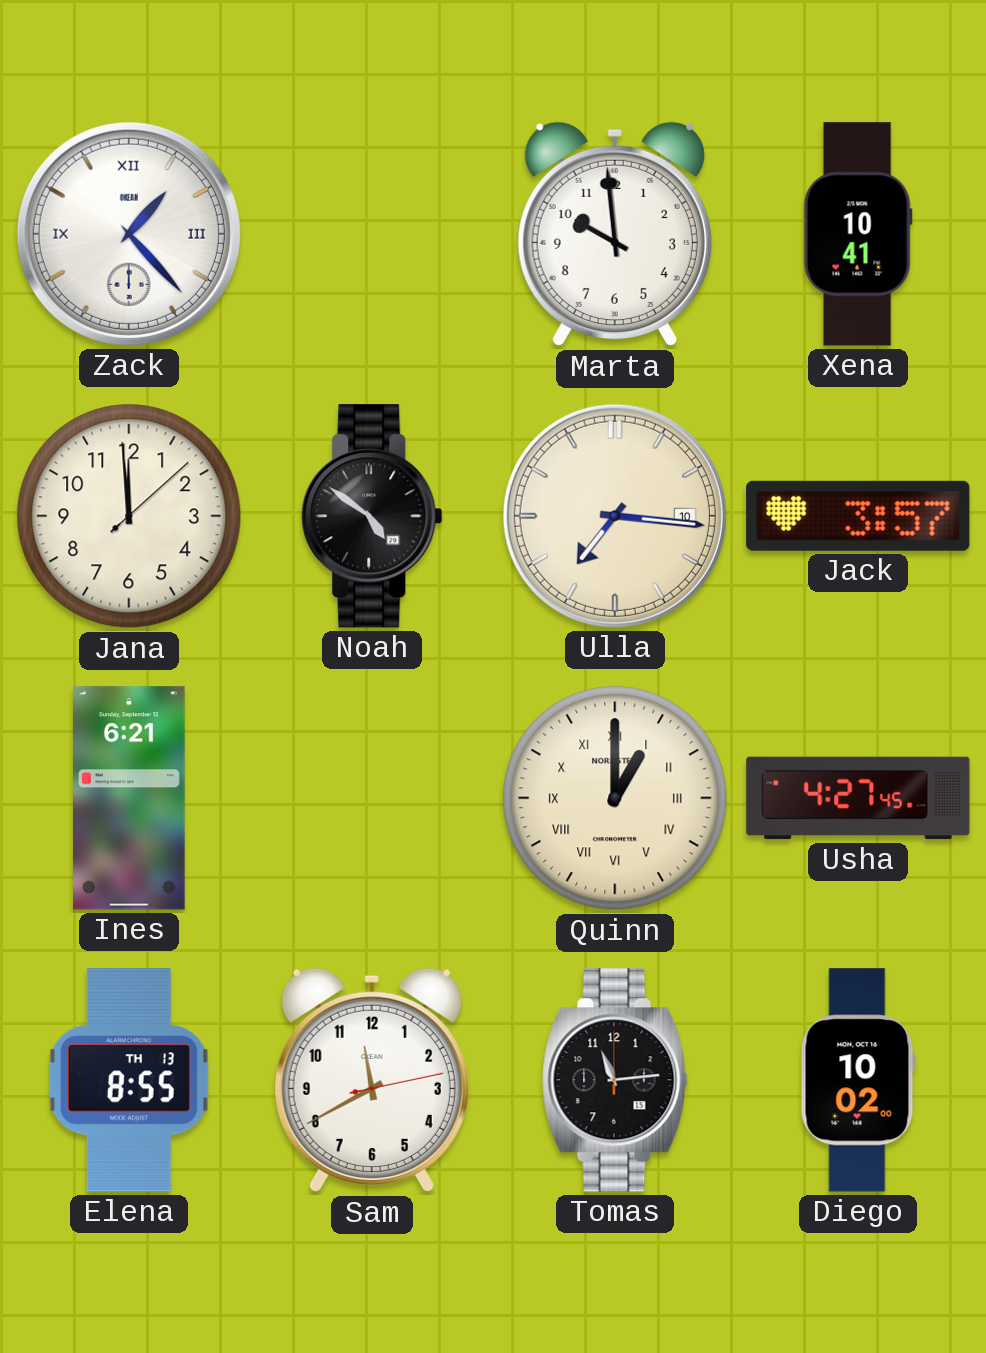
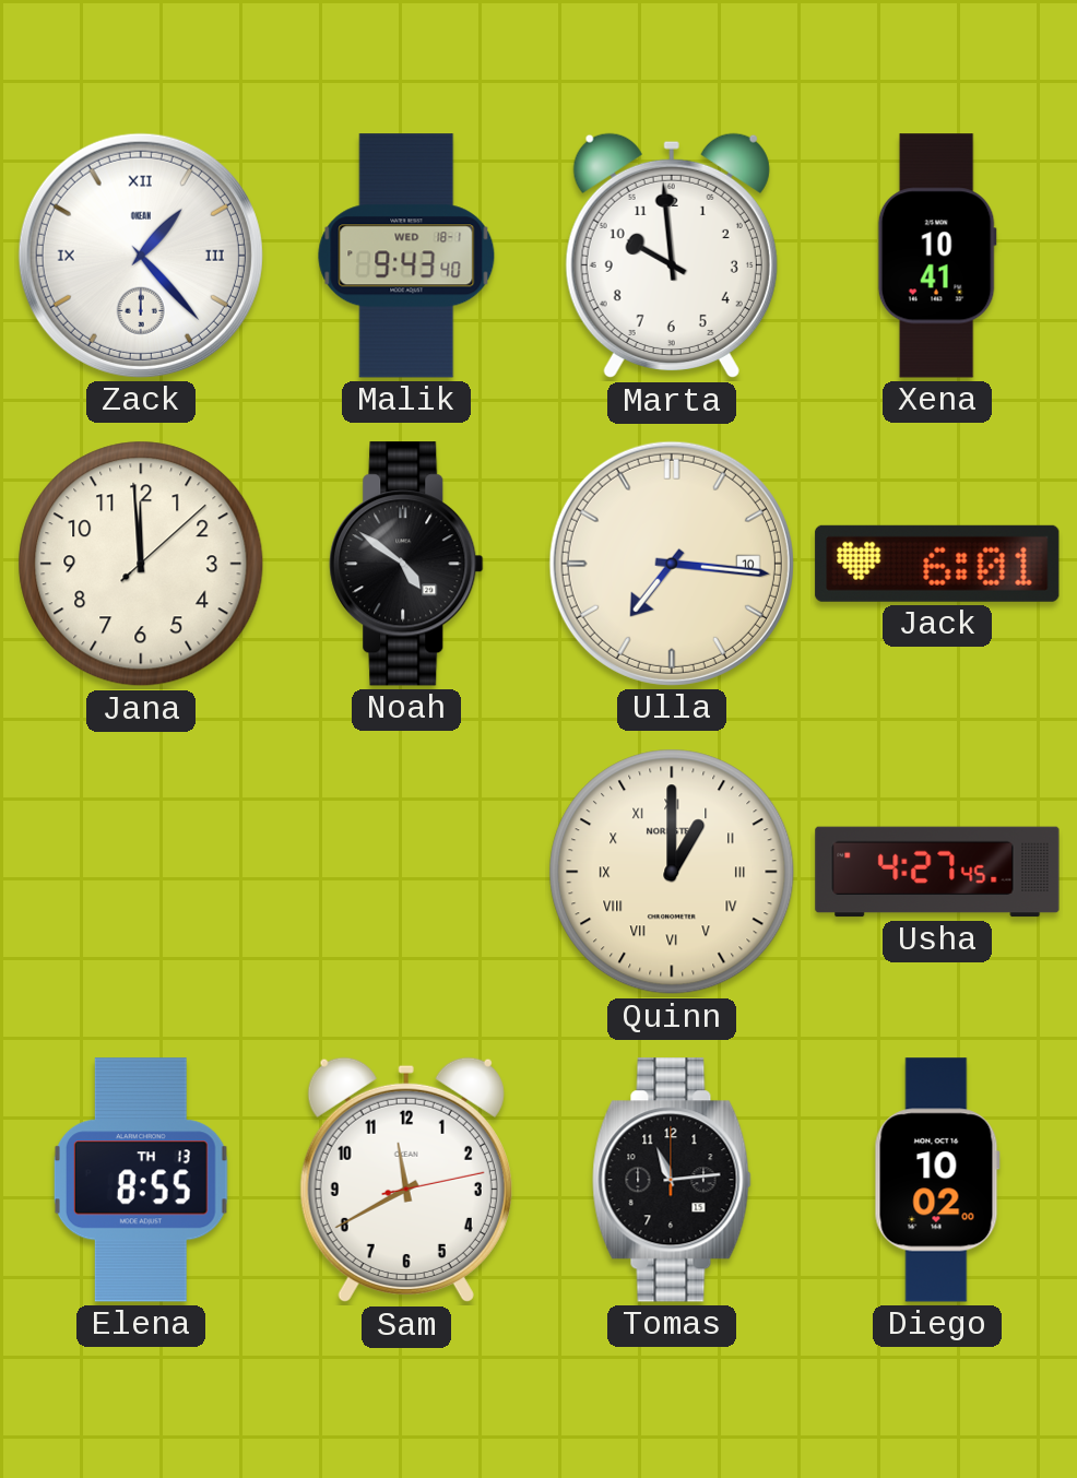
Malik: none -> 9:43
Jack: 3:57 -> 6:01
Ines: 6:21 -> none
